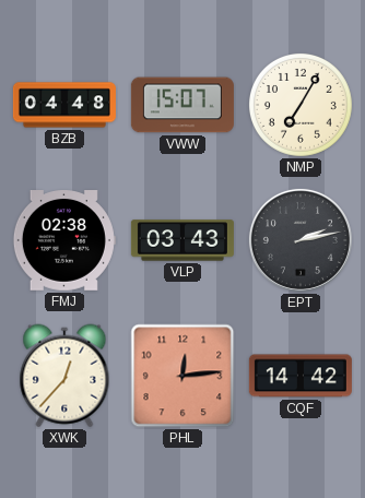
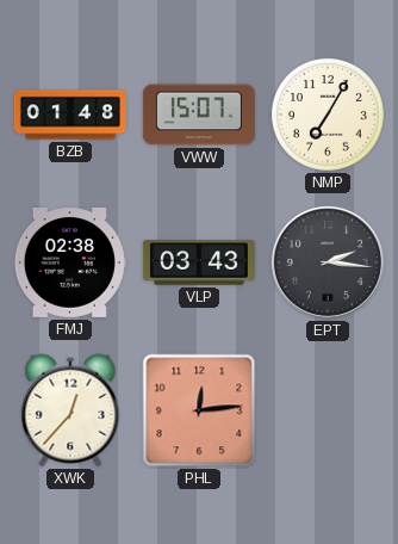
BZB: 04:48 -> 01:48
EPT: 2:13 -> 2:16
CQF: 14:42 -> none
